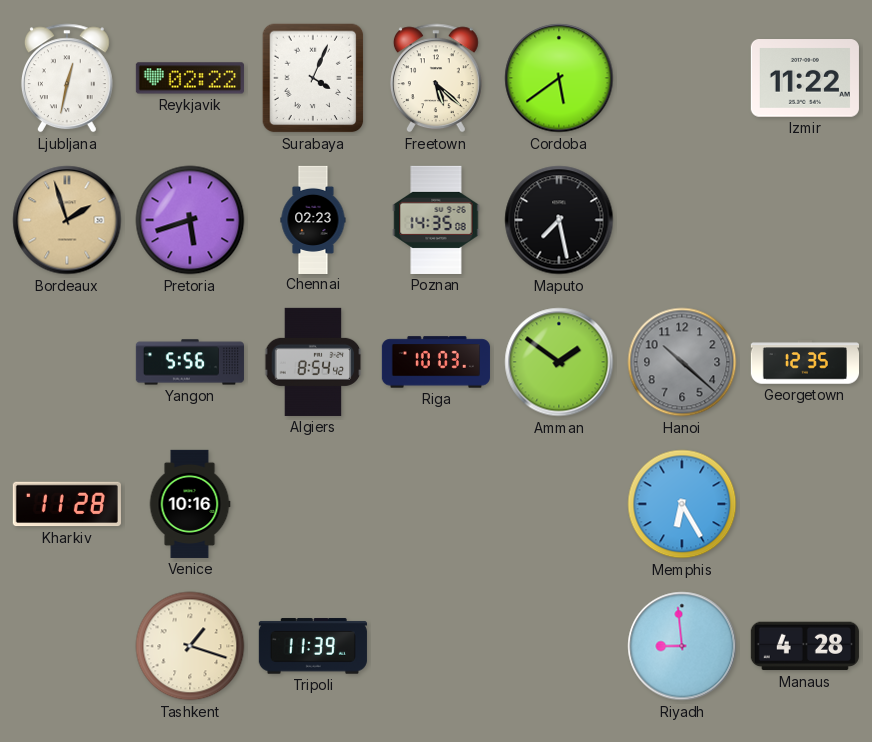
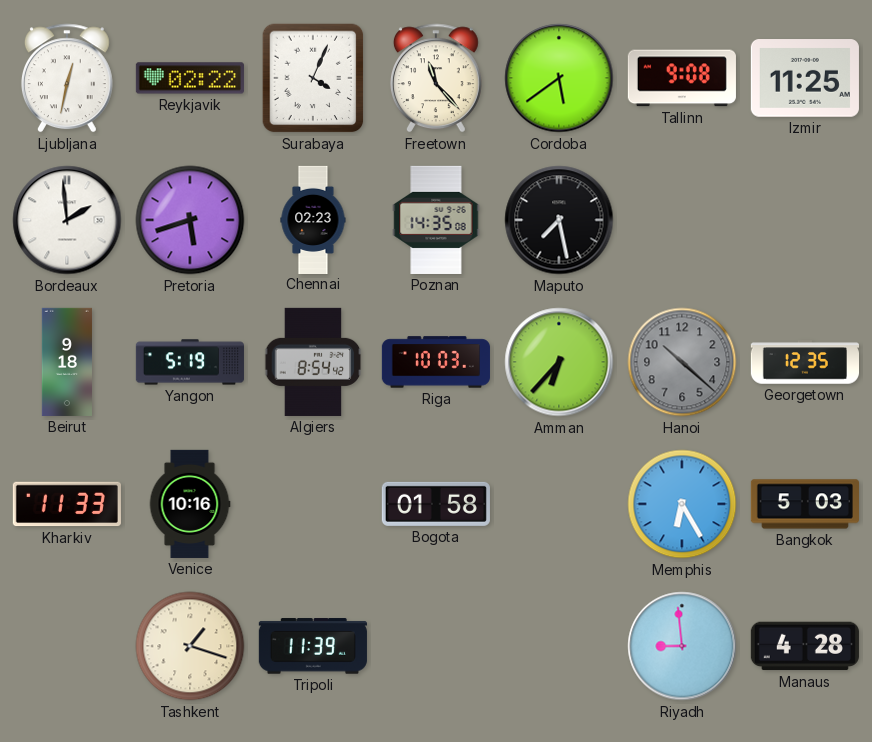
Freetown: 5:22 -> 11:23
Tallinn: none -> 9:08
Izmir: 11:22 -> 11:25
Bordeaux: 1:57 -> 1:59
Bordeaux dial: champagne -> white
Beirut: none -> 9:18
Yangon: 5:56 -> 5:19
Amman: 1:51 -> 6:37
Kharkiv: 11:28 -> 11:33
Bogota: none -> 01:58
Bangkok: none -> 5:03
